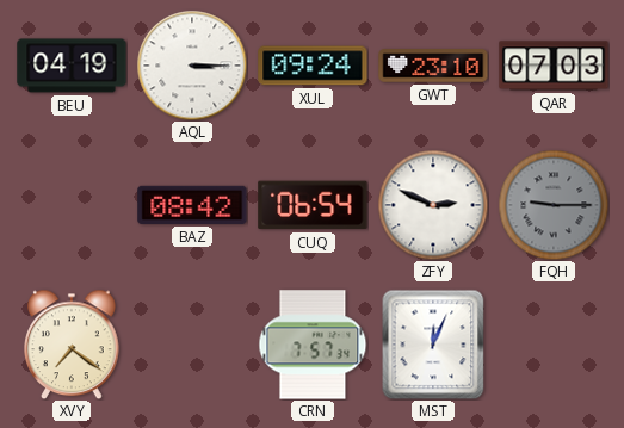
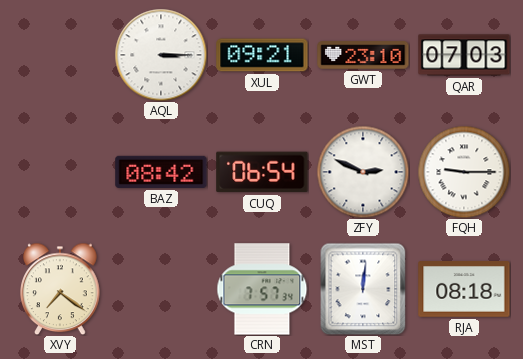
BEU: 04:19 -> none
XUL: 09:24 -> 09:21
FQH dial: grey -> white
MST: 12:04 -> 12:01
RJA: none -> 08:18
